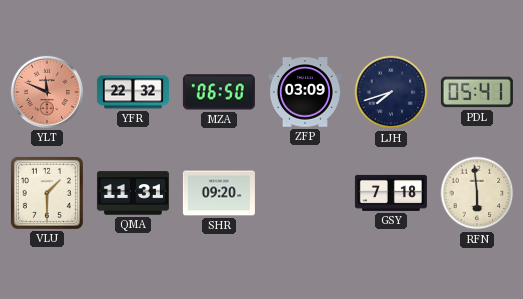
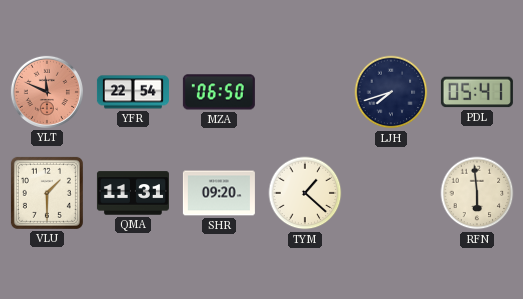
YFR: 22:32 -> 22:54
ZFP: 03:09 -> none
TYM: none -> 1:22
GSY: 7:18 -> none
